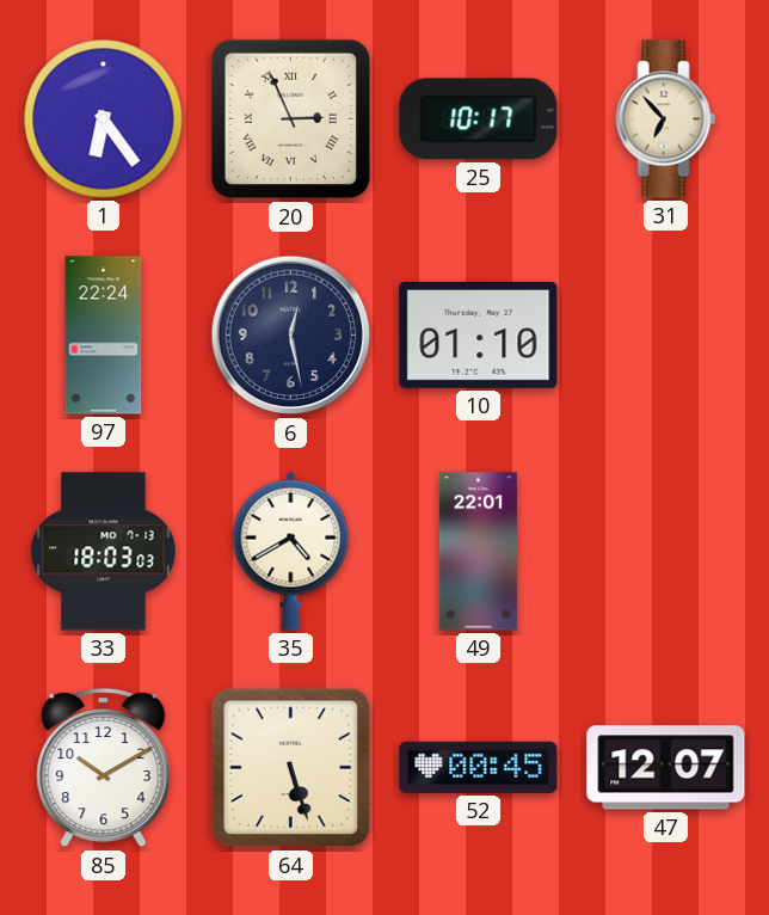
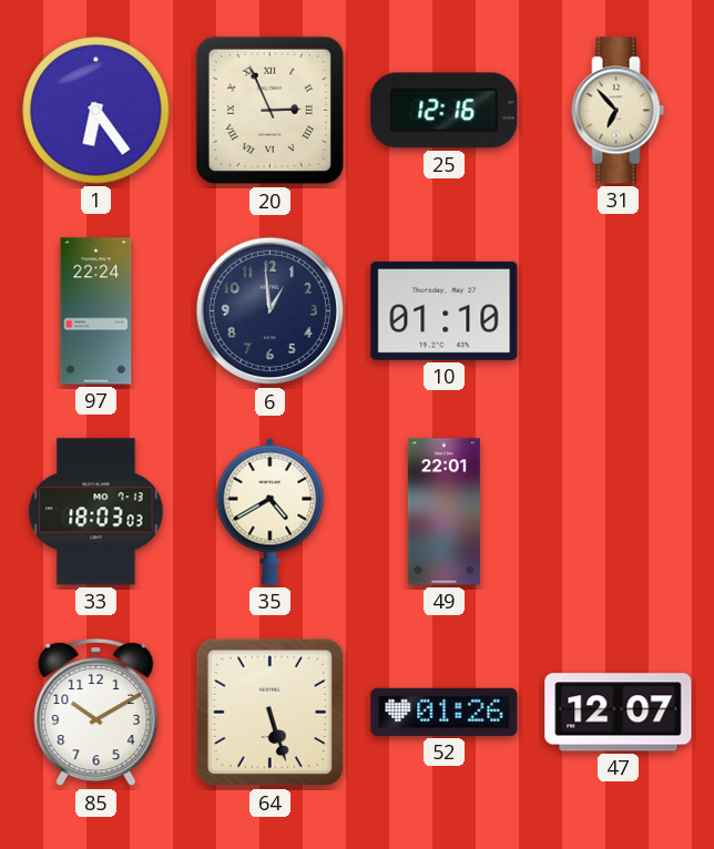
25: 10:17 -> 12:16
6: 12:28 -> 12:59
52: 00:45 -> 01:26
